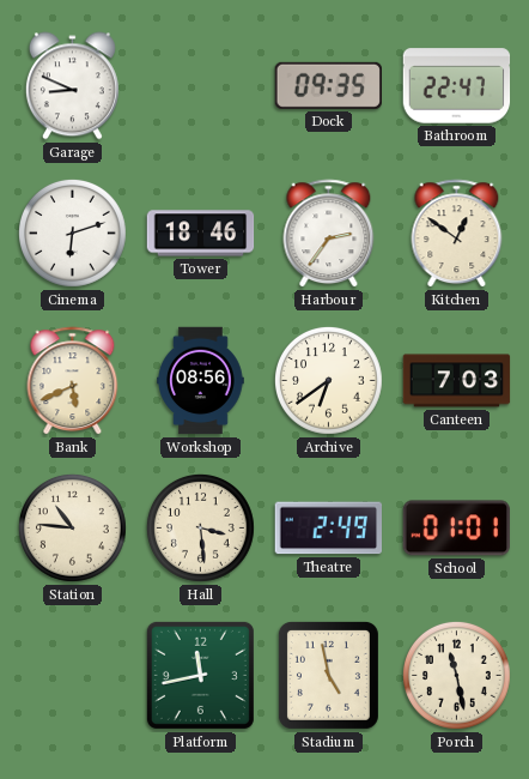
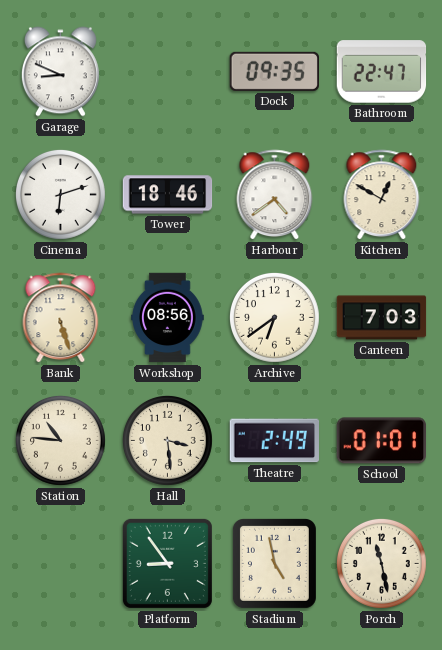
Harbour: 2:36 -> 4:39
Kitchen: 12:51 -> 12:50
Bank: 5:41 -> 5:27
Platform: 11:43 -> 8:54
